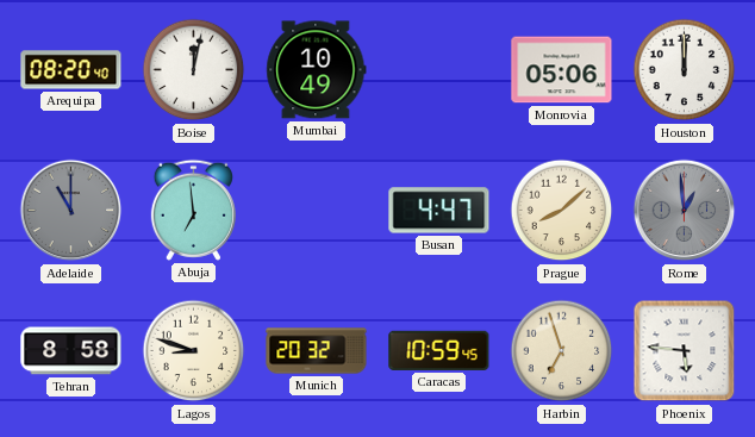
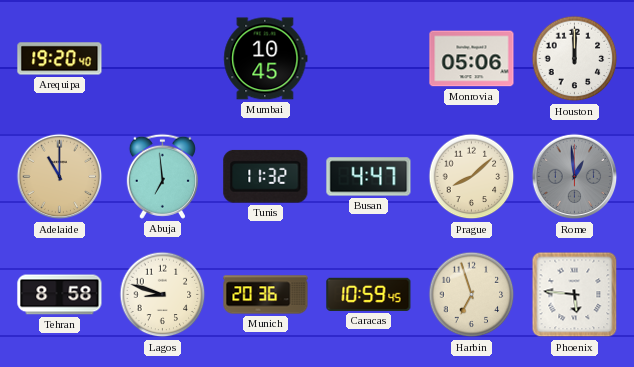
Arequipa: 08:20 -> 19:20
Boise: 12:02 -> none
Mumbai: 10:49 -> 10:45
Adelaide dial: grey -> champagne
Tunis: none -> 11:32
Munich: 20:32 -> 20:36
